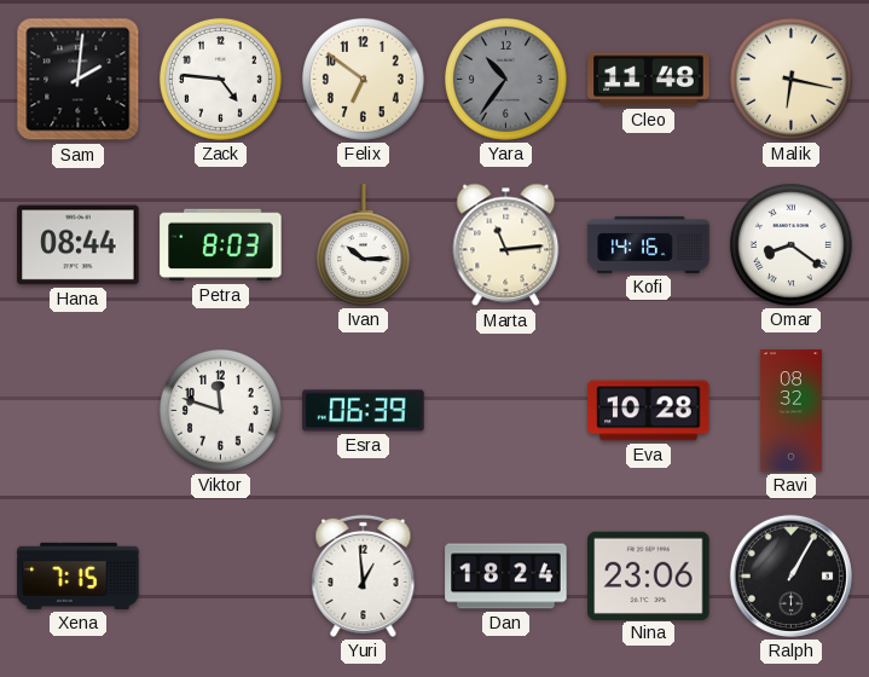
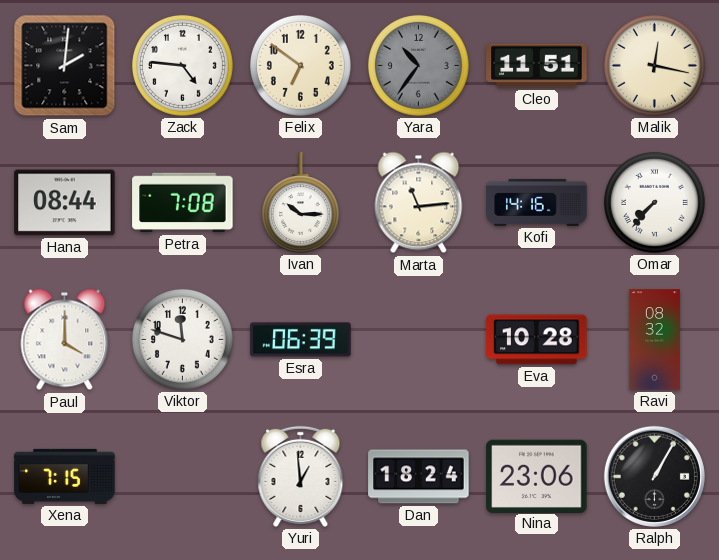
Cleo: 11:48 -> 11:51
Malik: 6:17 -> 12:17
Petra: 8:03 -> 7:08
Omar: 8:21 -> 7:37
Paul: none -> 4:00
